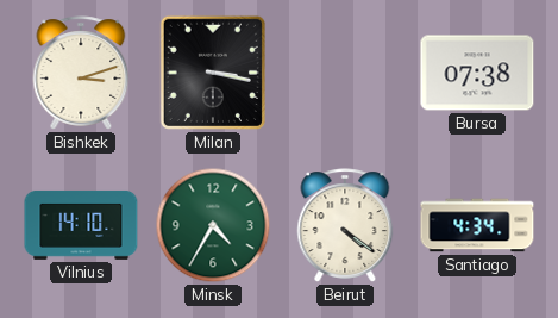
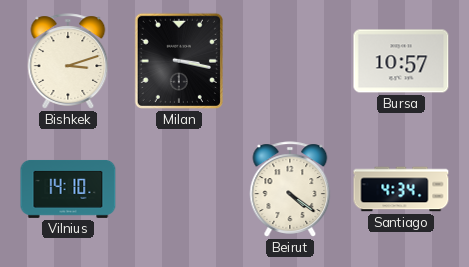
Bursa: 07:38 -> 10:57
Minsk: 4:35 -> none
